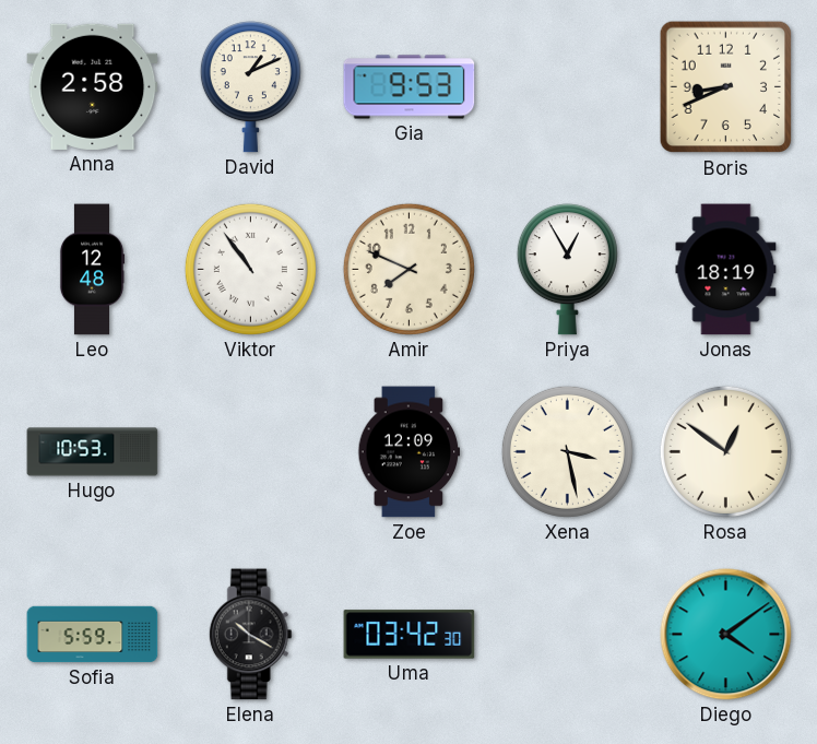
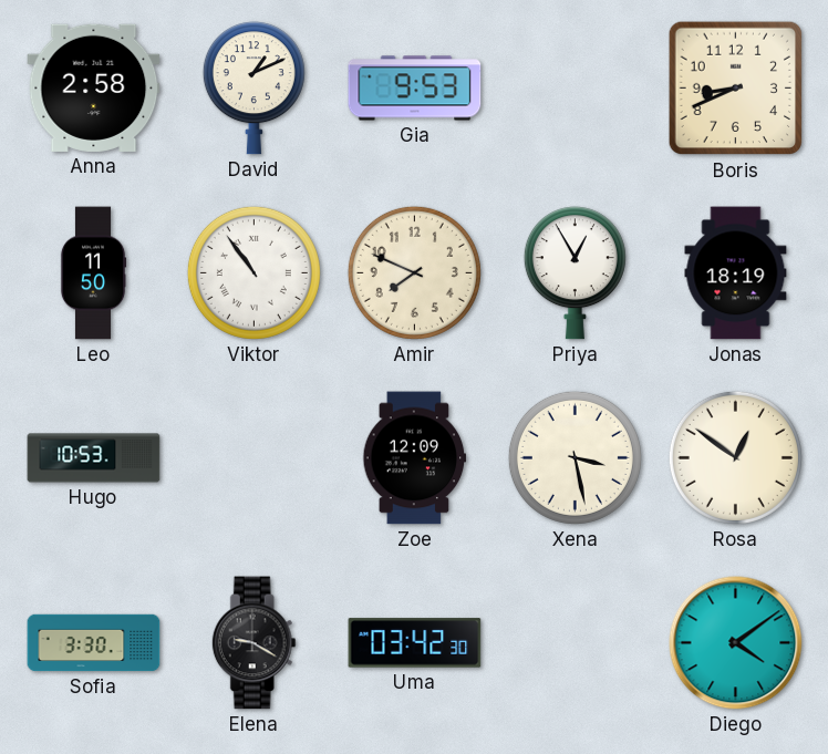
Leo: 12:48 -> 11:50
Sofia: 5:59 -> 3:30
Elena: 10:20 -> 9:20
